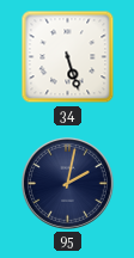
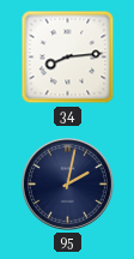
34: 5:27 -> 8:14
